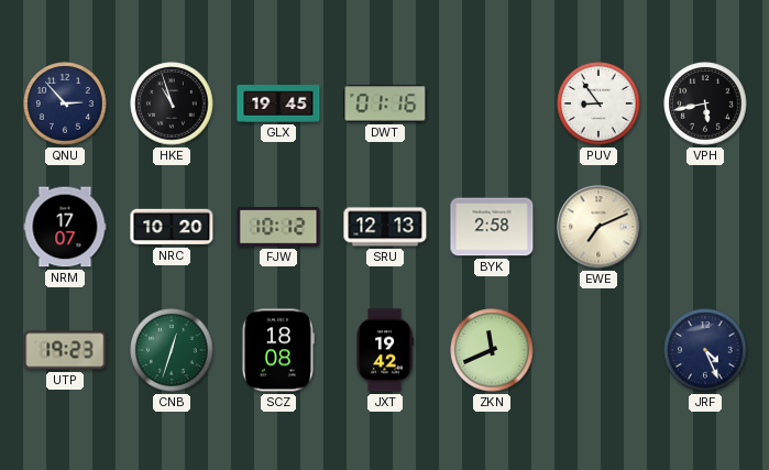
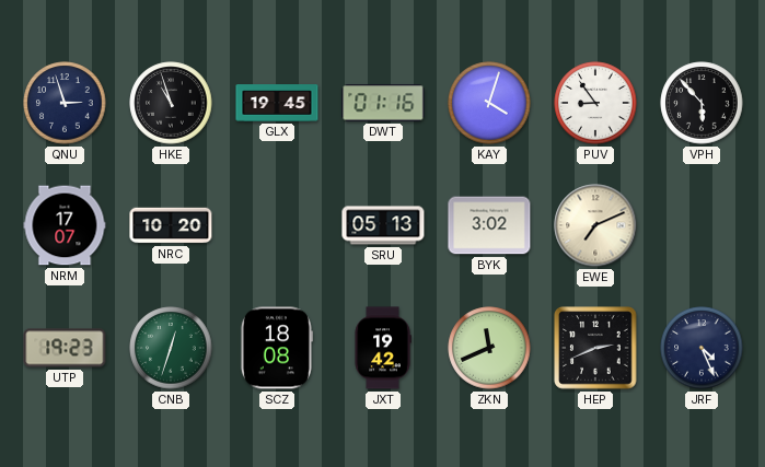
QNU: 2:53 -> 2:57
KAY: none -> 4:03
VPH: 5:43 -> 5:53
FJW: 10:12 -> none
SRU: 12:13 -> 05:13
BYK: 2:58 -> 3:02
HEP: none -> 2:41
